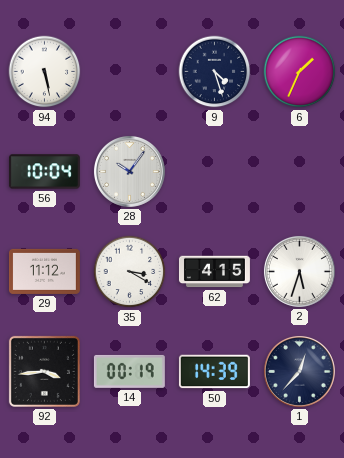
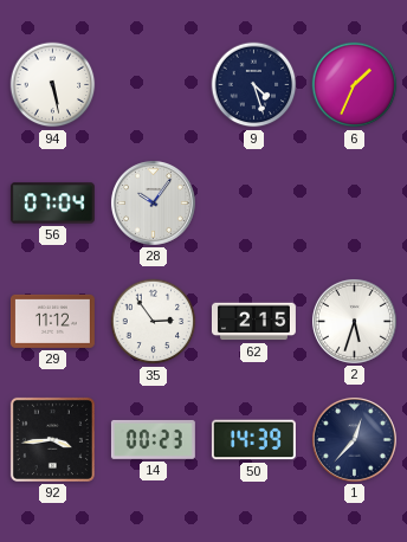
56: 10:04 -> 07:04
35: 3:20 -> 2:54
62: 4:15 -> 2:15
14: 00:19 -> 00:23
